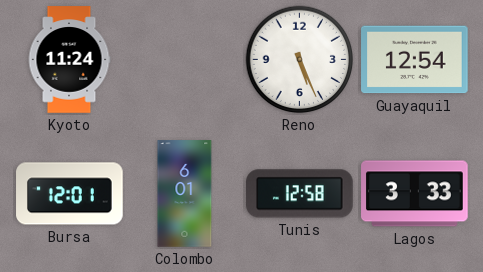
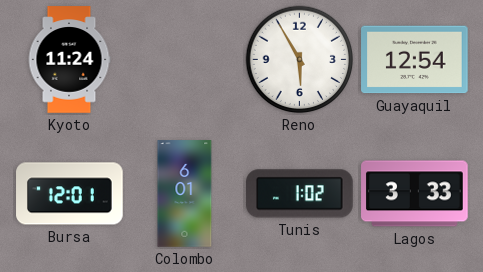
Reno: 5:26 -> 5:55
Tunis: 12:58 -> 1:02
